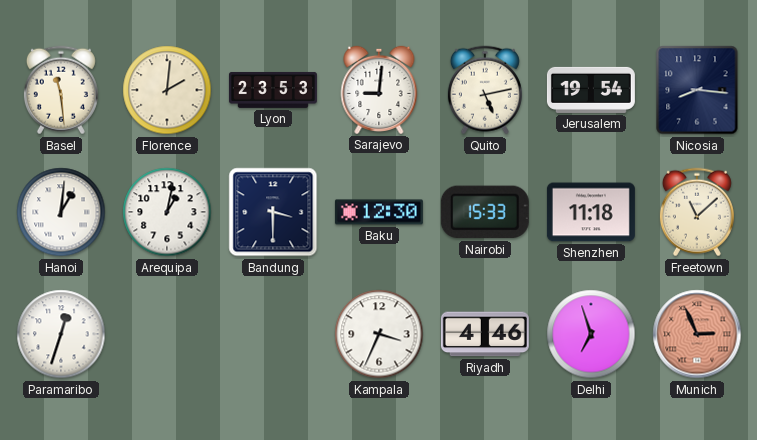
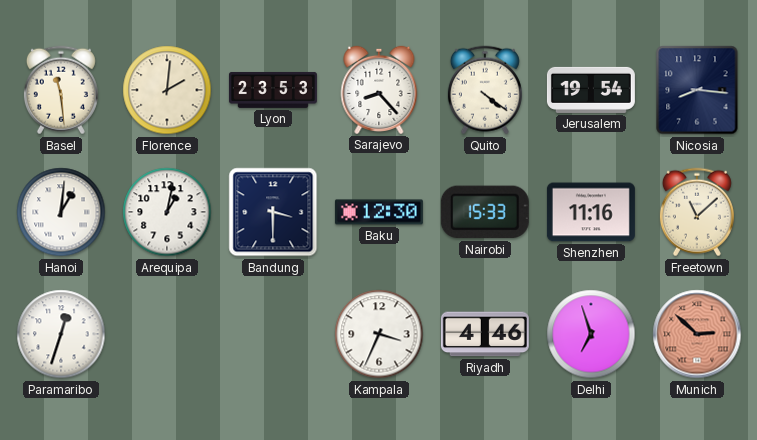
Sarajevo: 9:01 -> 8:23
Quito: 5:13 -> 4:21
Shenzhen: 11:18 -> 11:16
Munich: 2:56 -> 2:52
